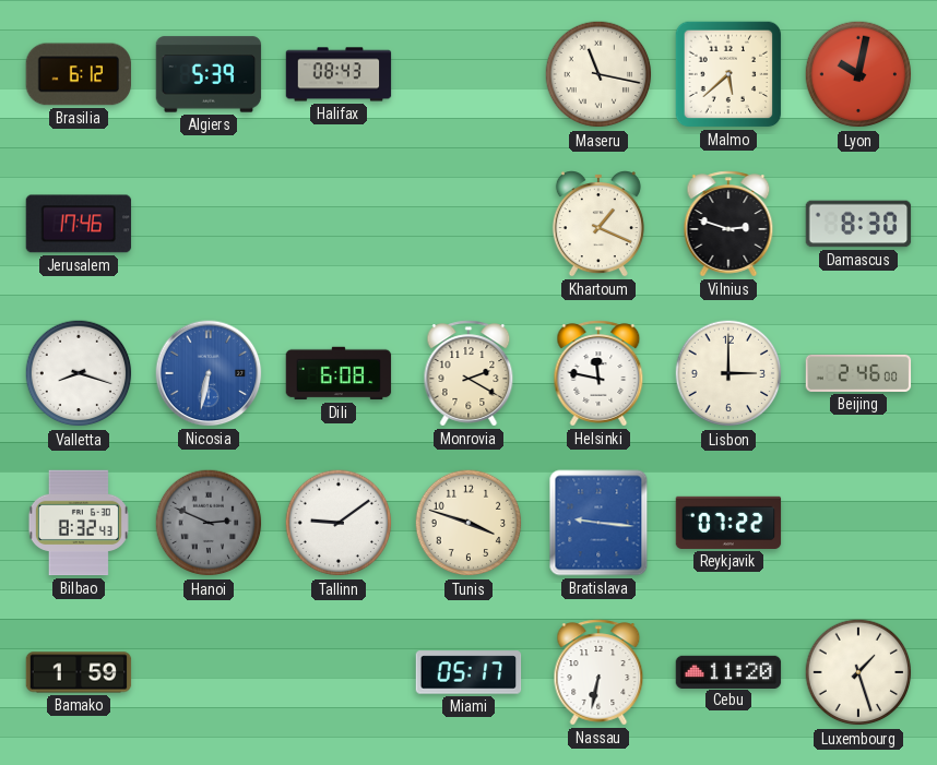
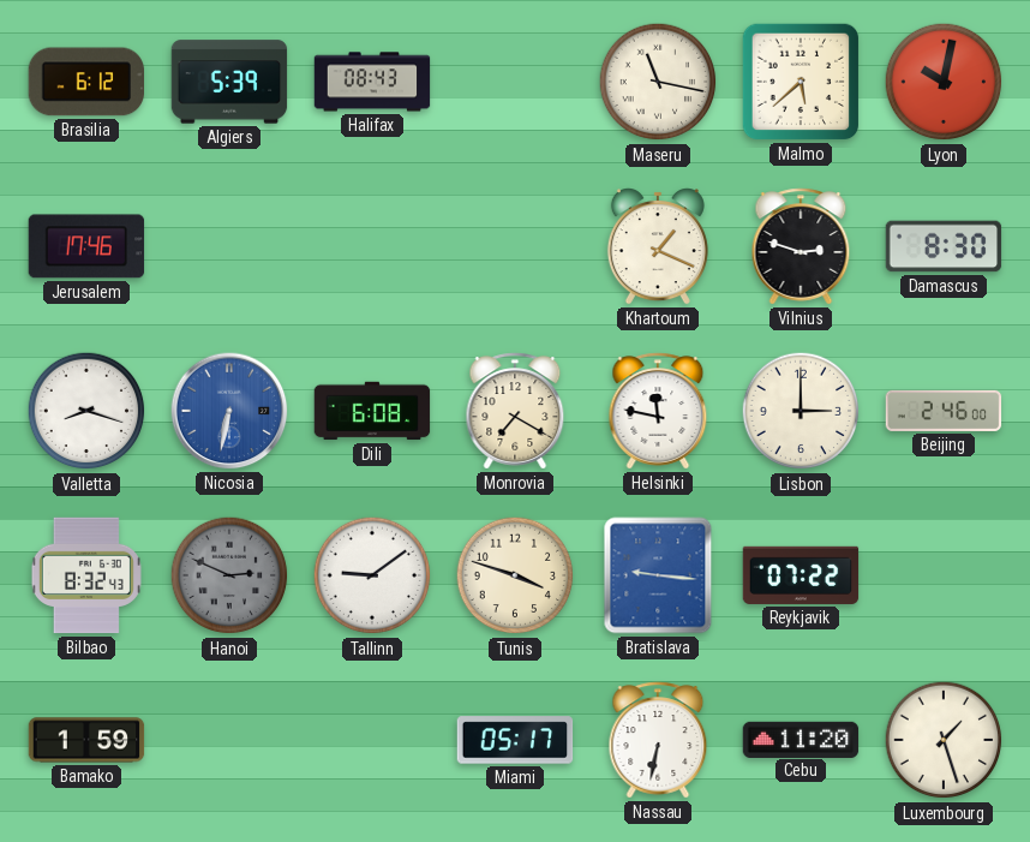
Monrovia: 2:20 -> 7:20
